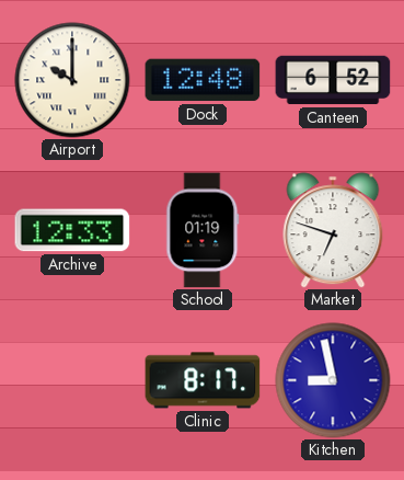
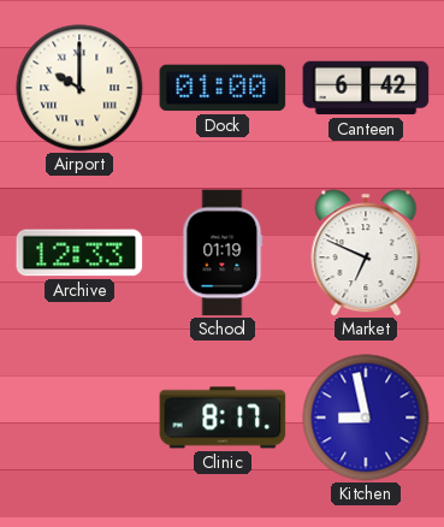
Dock: 12:48 -> 01:00
Canteen: 6:52 -> 6:42
Market: 6:48 -> 6:49
